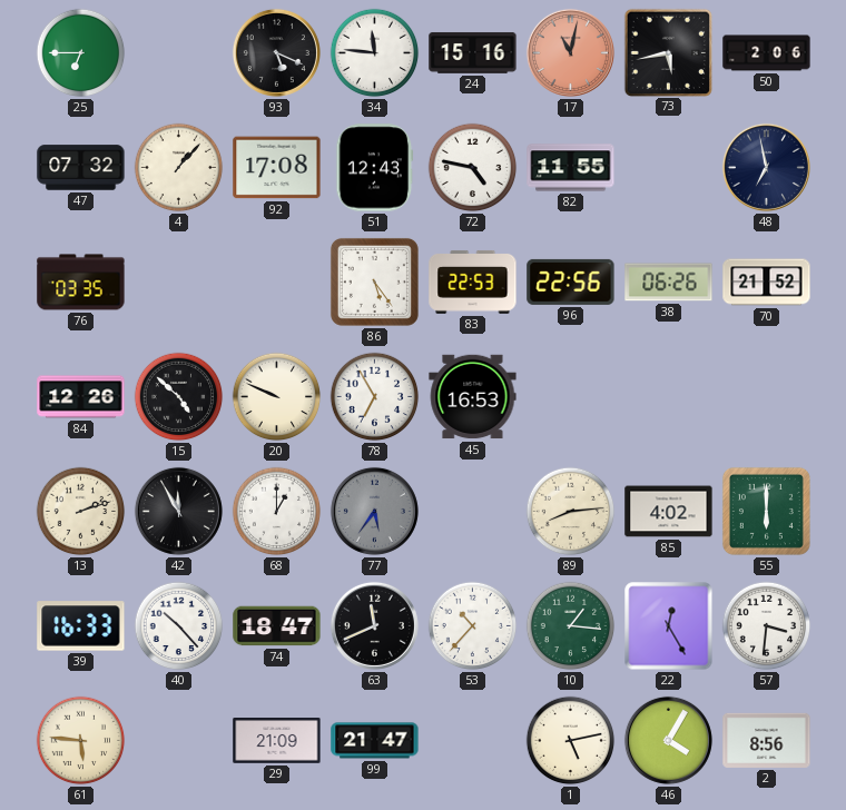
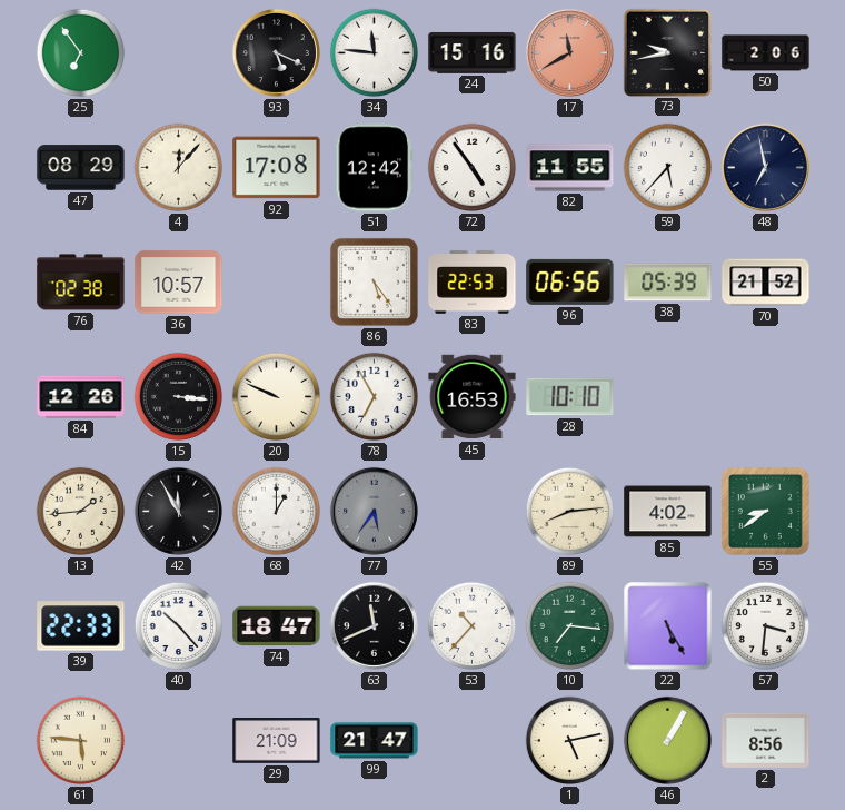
25: 6:45 -> 6:54
17: 11:02 -> 11:40
73: 5:43 -> 9:43
47: 07:32 -> 08:29
4: 1:07 -> 12:07
51: 12:43 -> 12:42
72: 4:47 -> 4:54
59: none -> 5:37
76: 03:35 -> 02:38
36: none -> 10:57
96: 22:56 -> 06:56
38: 06:26 -> 05:39
15: 4:52 -> 3:16
28: none -> 10:10
13: 2:12 -> 1:44
55: 6:00 -> 8:39
39: 16:33 -> 22:33
10: 1:16 -> 7:16
22: 12:25 -> 5:25
46: 4:05 -> 1:05
